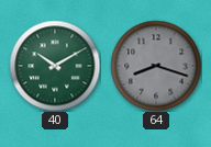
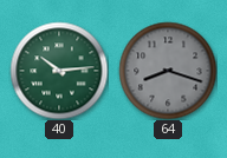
40: 10:10 -> 10:14
